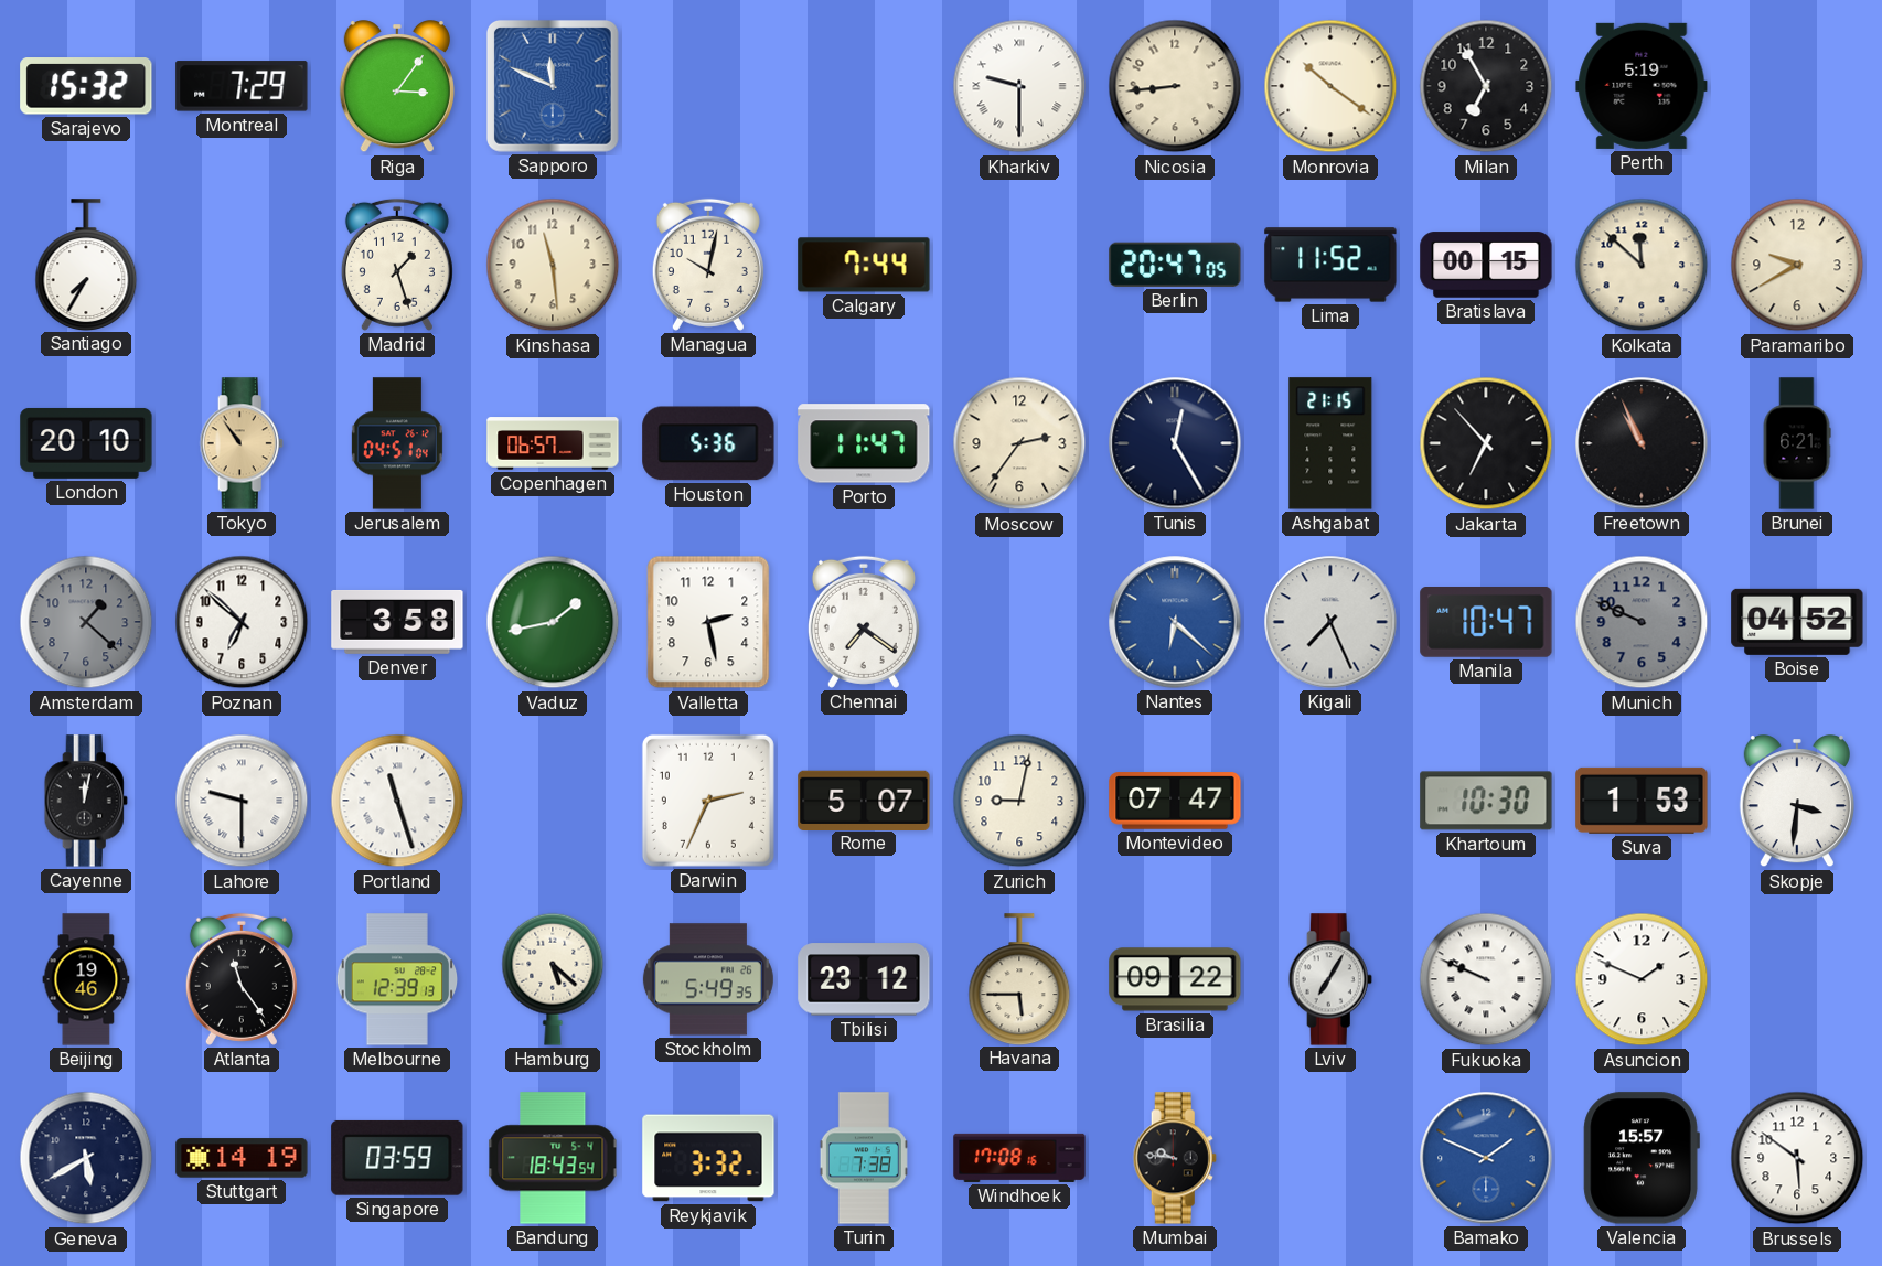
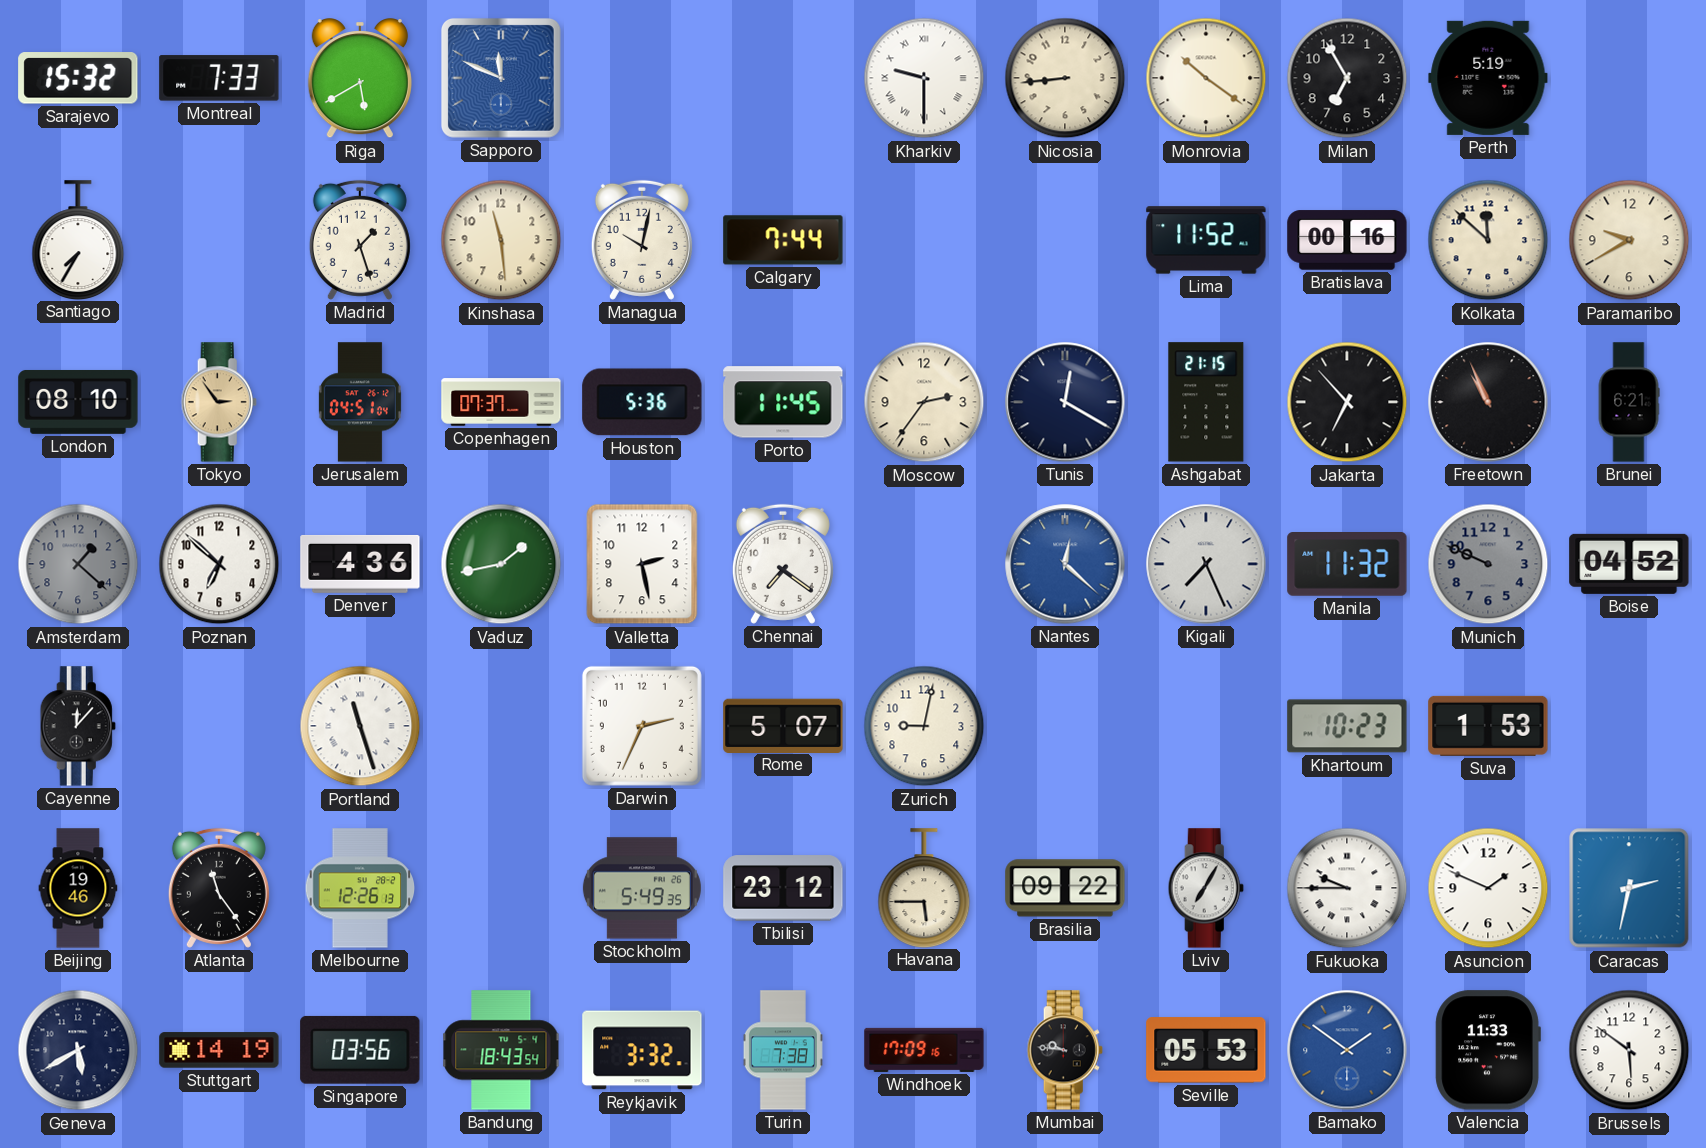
Montreal: 7:29 -> 7:33
Riga: 3:06 -> 5:40
Berlin: 20:47 -> none
Bratislava: 00:15 -> 00:16
London: 20:10 -> 08:10
Tokyo: 10:54 -> 2:54
Copenhagen: 06:57 -> 07:37
Porto: 11:47 -> 11:45
Tunis: 12:25 -> 12:20
Denver: 3:58 -> 4:36
Nantes: 6:22 -> 12:22
Manila: 10:47 -> 11:32
Cayenne: 12:02 -> 12:07
Lahore: 9:30 -> none
Montevideo: 07:47 -> none
Khartoum: 10:30 -> 10:23
Skopje: 3:31 -> none
Melbourne: 12:39 -> 12:26
Hamburg: 5:22 -> none
Fukuoka: 9:49 -> 9:45
Caracas: none -> 2:32
Singapore: 03:59 -> 03:56
Windhoek: 17:08 -> 17:09
Seville: none -> 05:53
Bamako: 1:49 -> 1:51
Valencia: 15:57 -> 11:33
